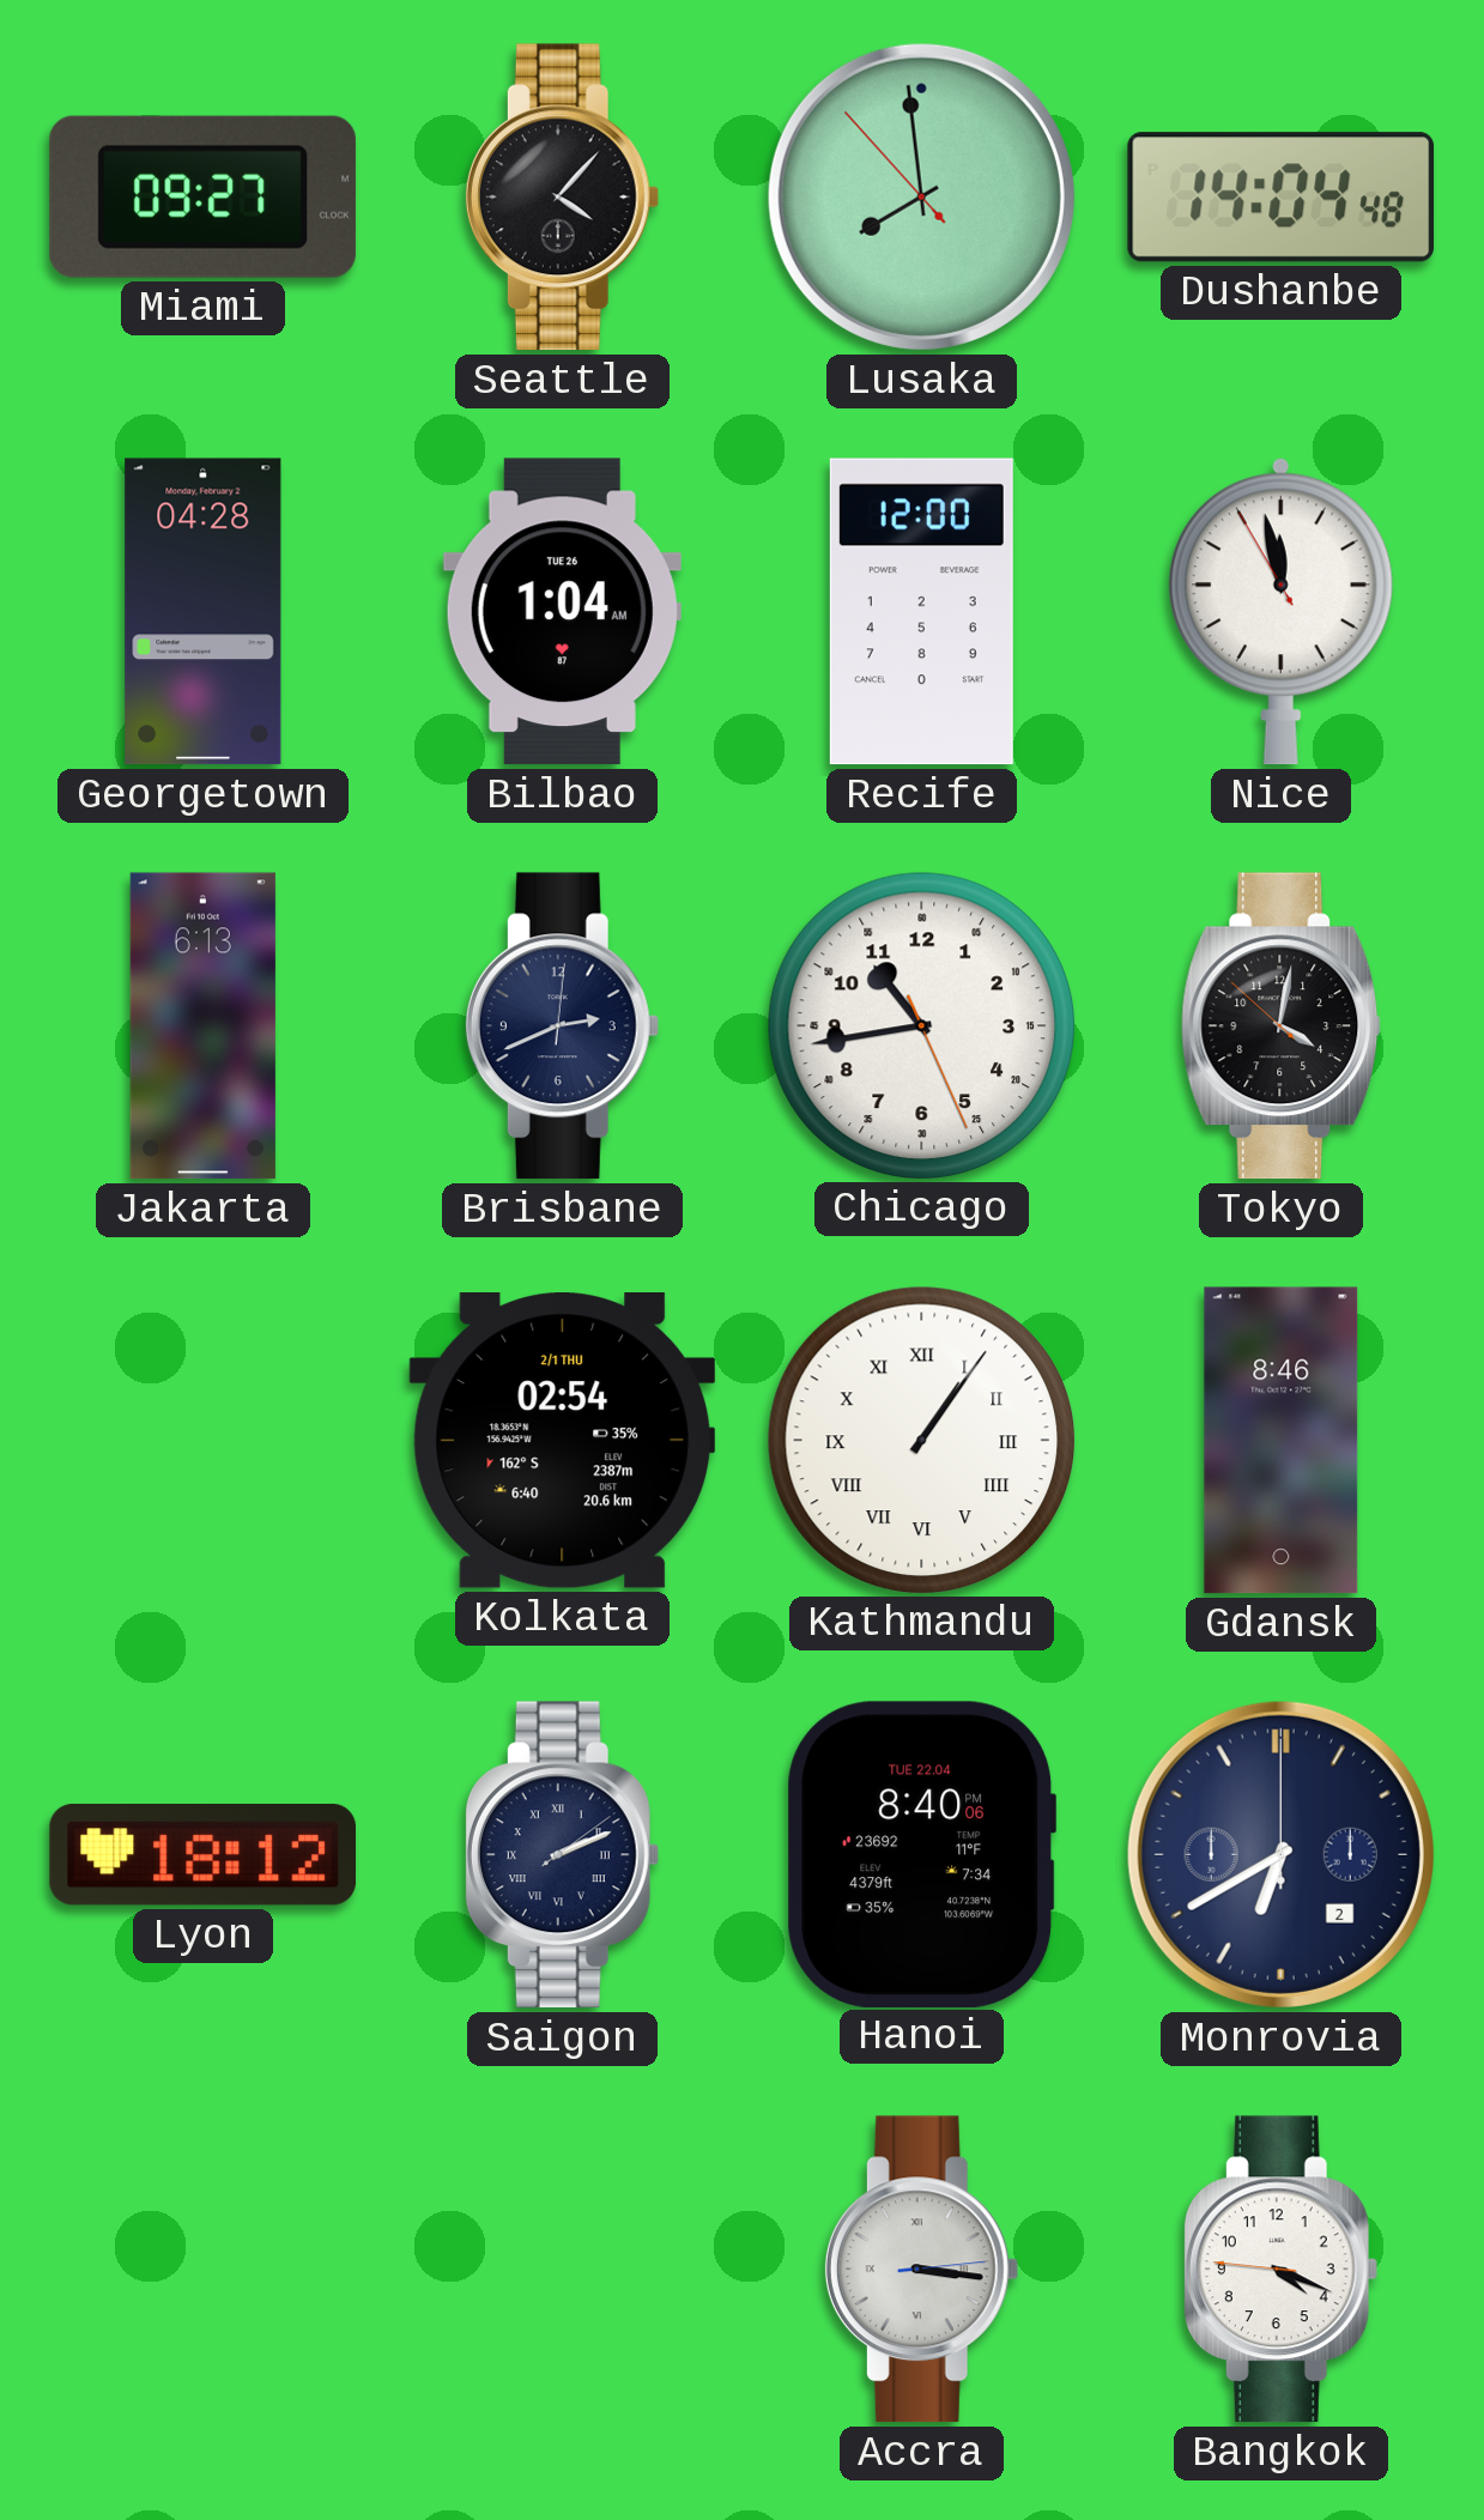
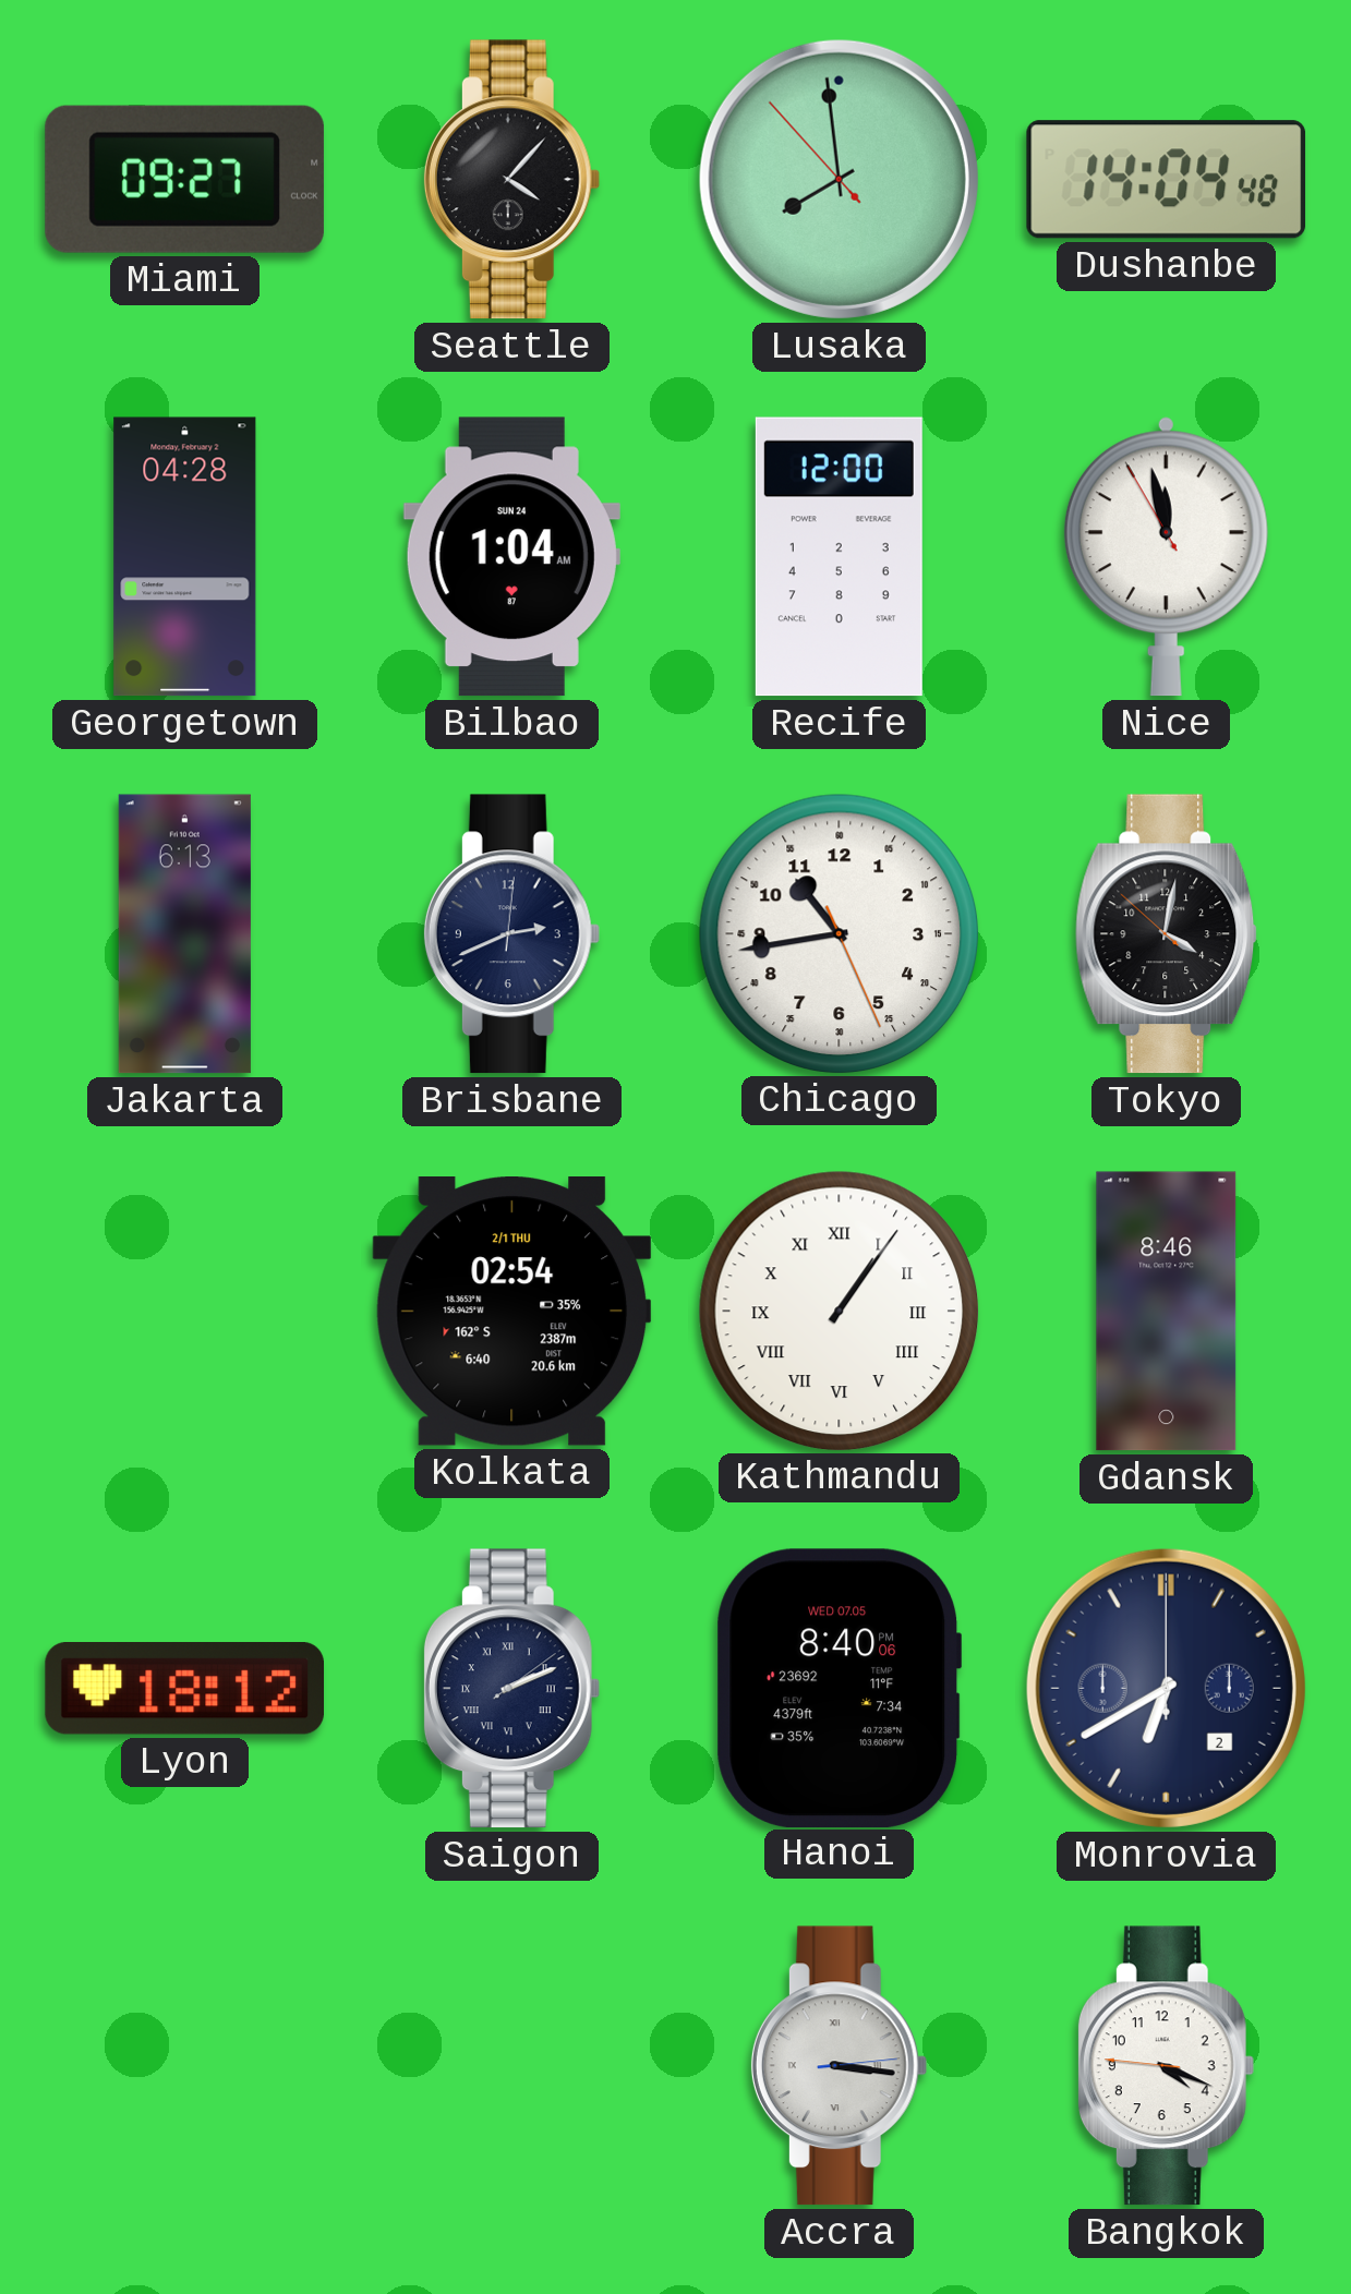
Bilbao date: TUE 26 -> SUN 24
Hanoi date: TUE 22.04 -> WED 07.05
